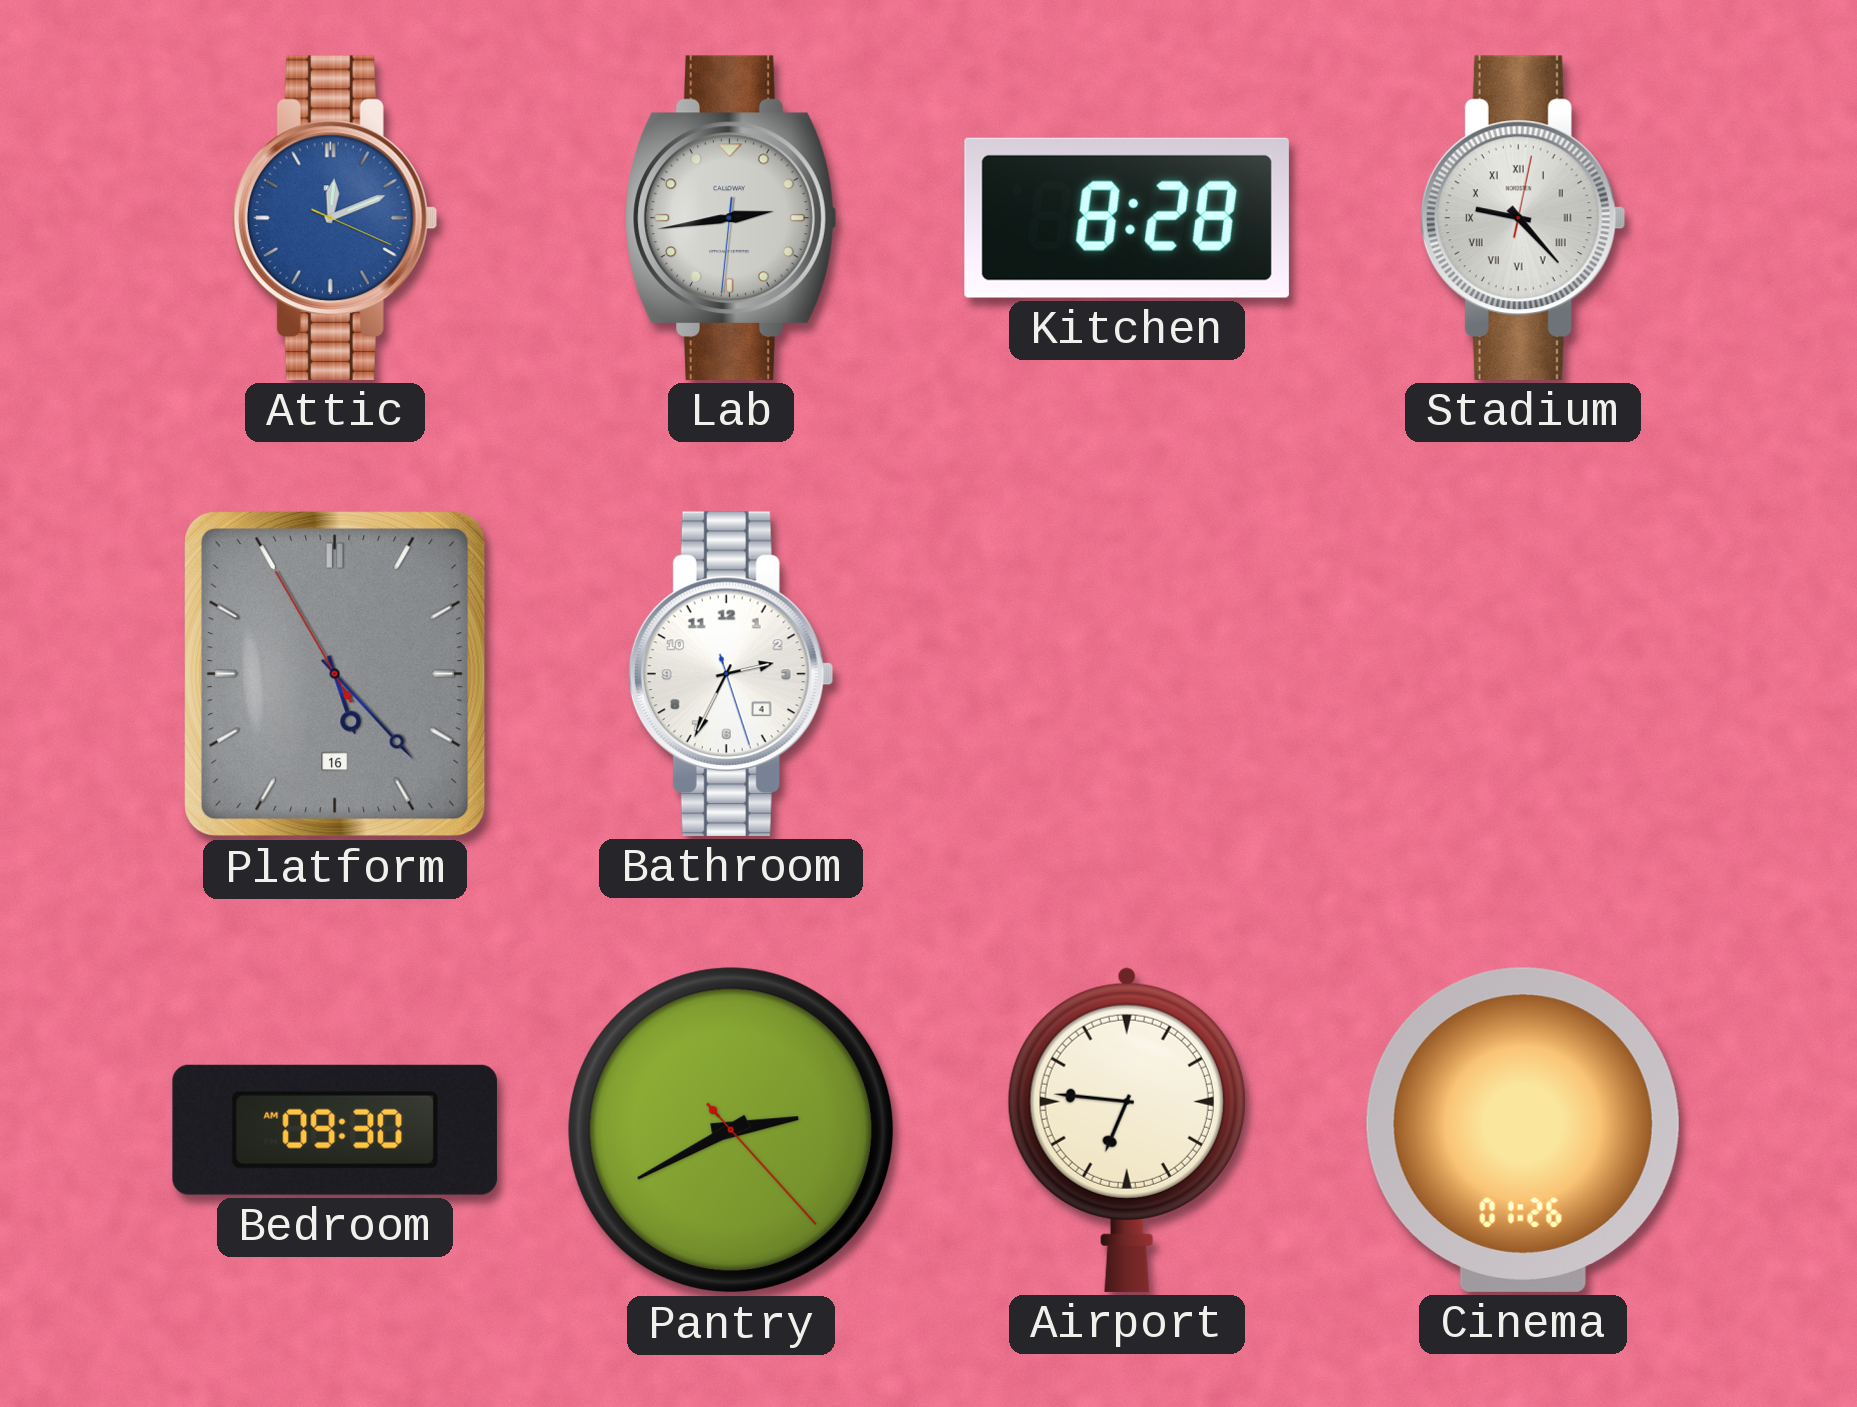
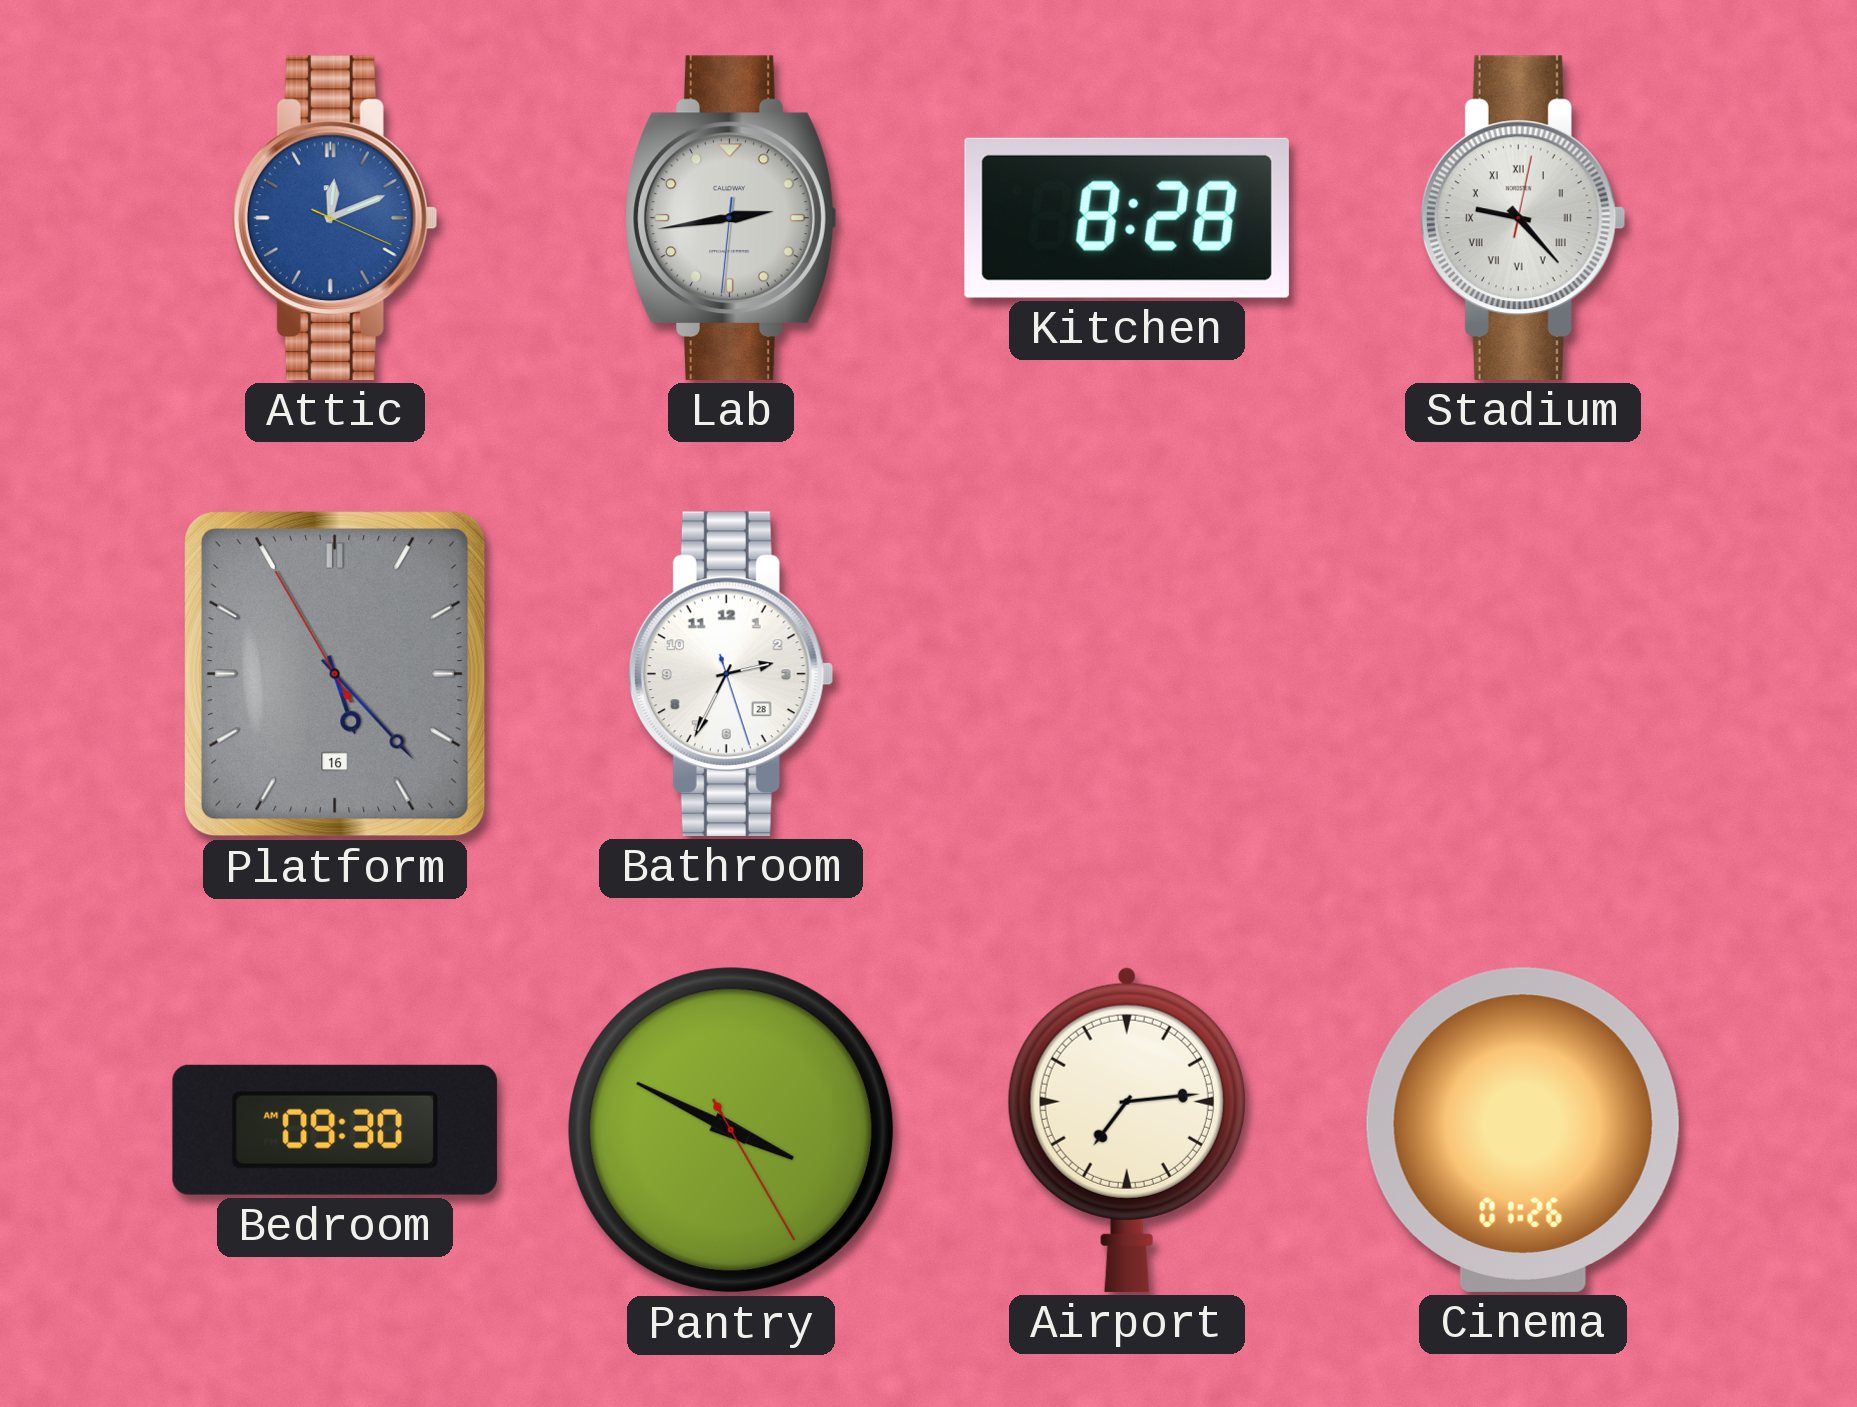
Bathroom date: 4 -> 28
Pantry: 2:40 -> 3:49
Airport: 6:46 -> 7:14
